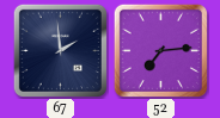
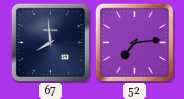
67: 1:59 -> 7:59
